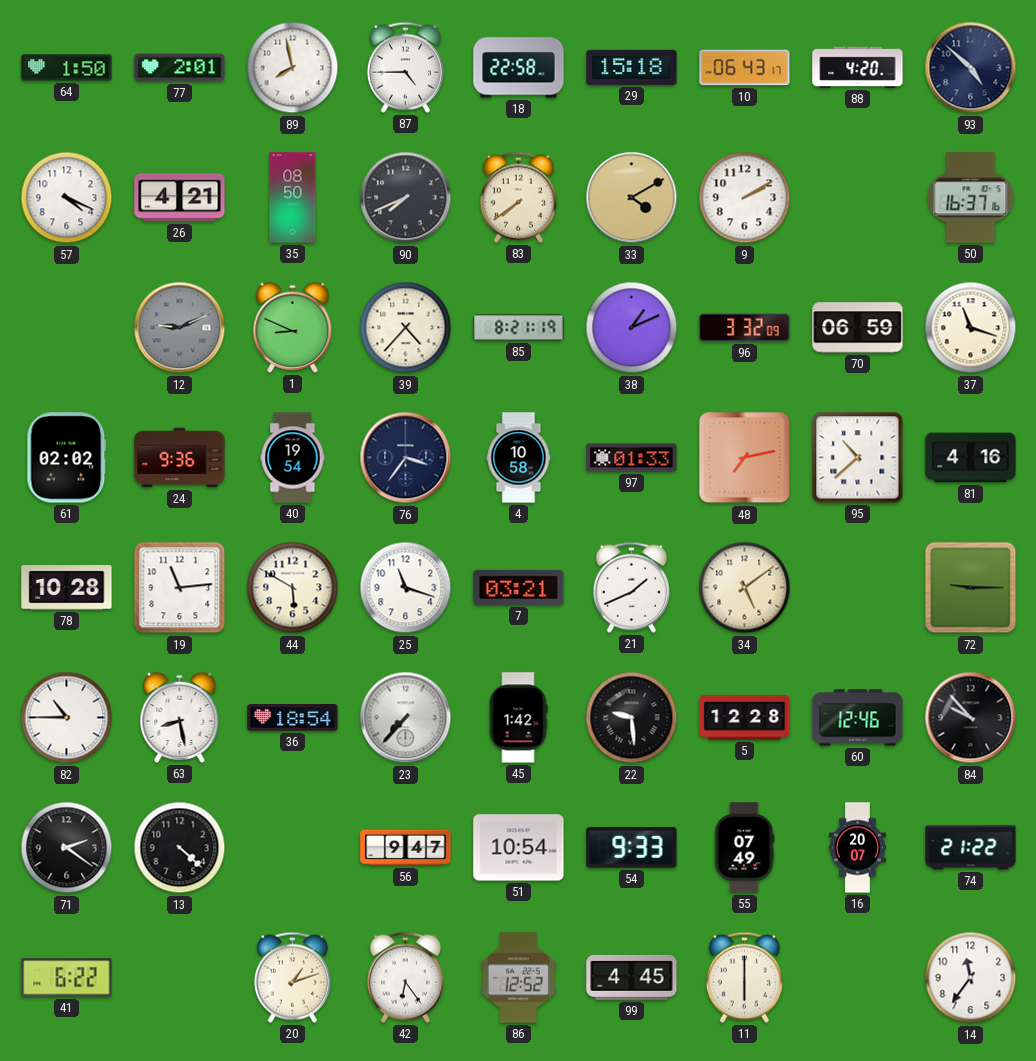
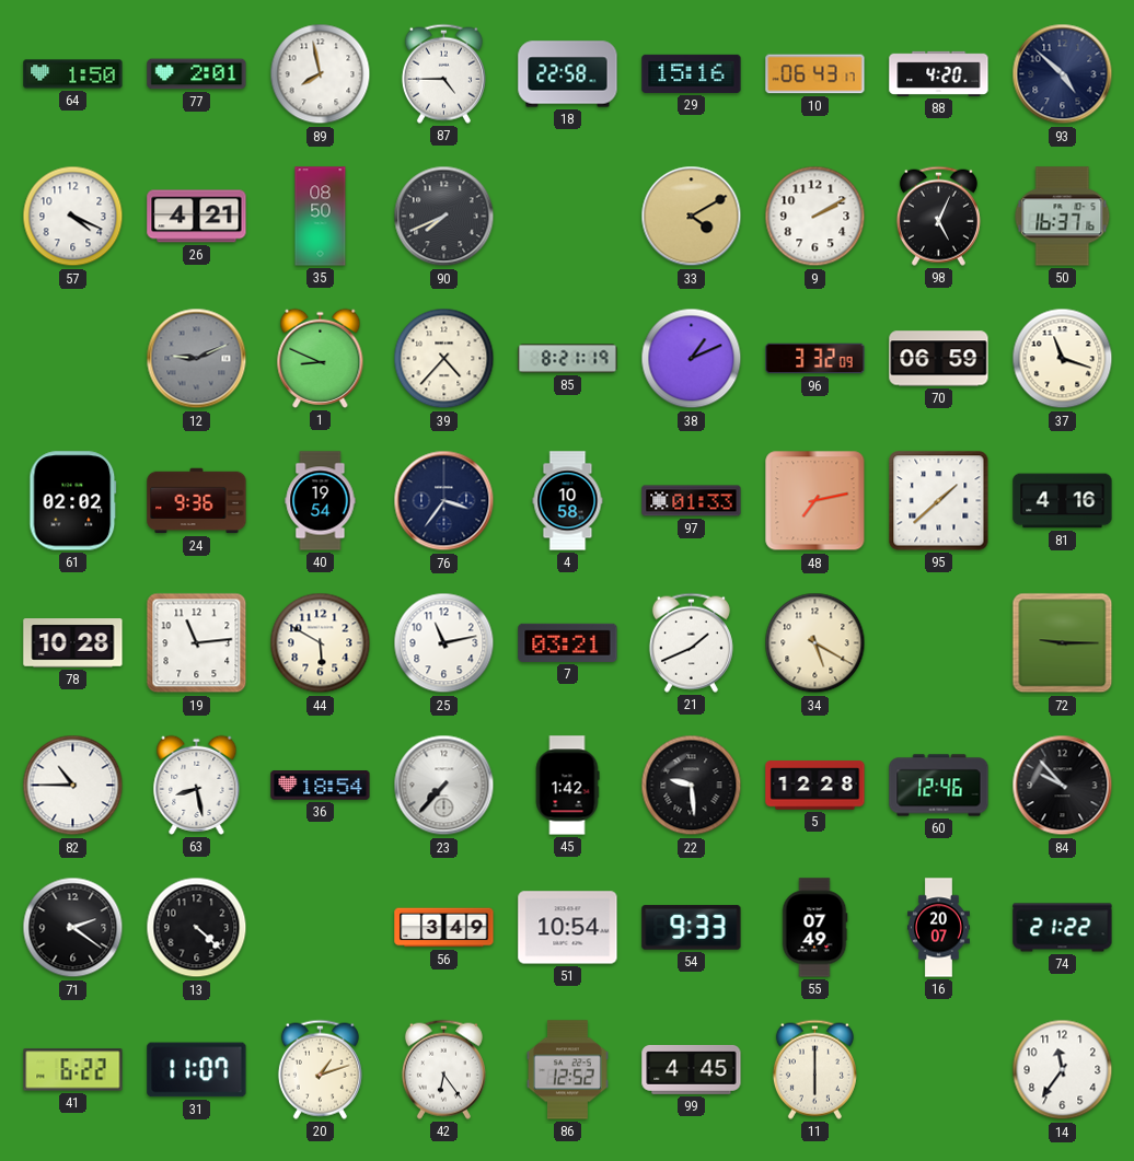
29: 15:18 -> 15:16
83: 7:39 -> none
98: none -> 5:04
95: 10:38 -> 1:38
25: 11:18 -> 11:13
34: 5:09 -> 5:20
56: 9:47 -> 3:49
31: none -> 11:07
